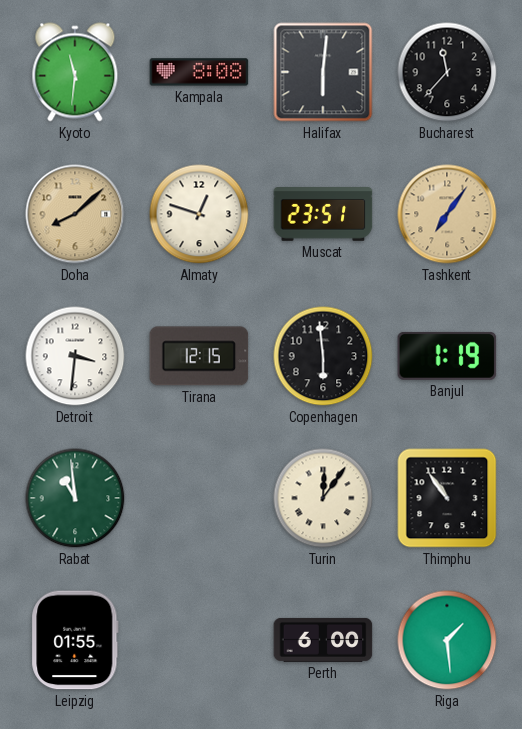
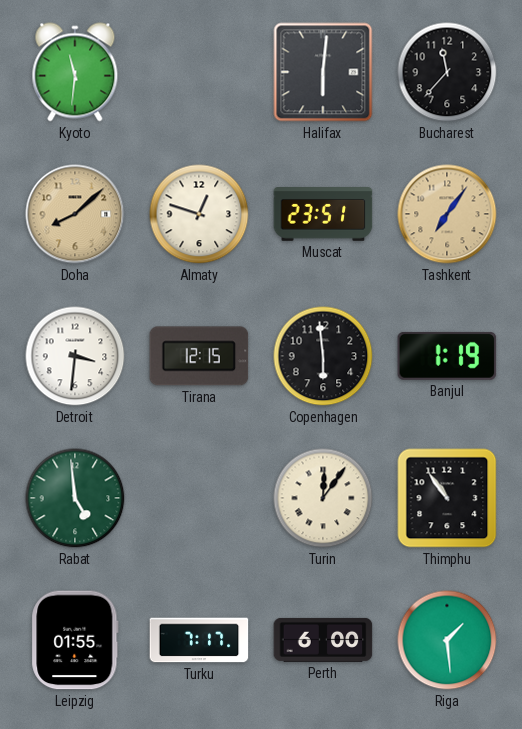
Kampala: 8:08 -> none
Rabat: 10:59 -> 4:59
Turku: none -> 7:17
